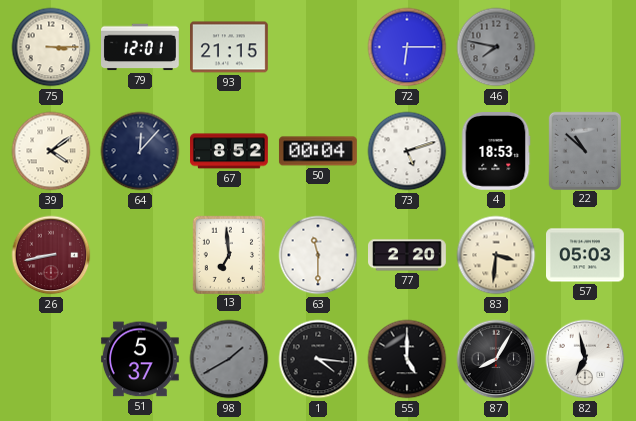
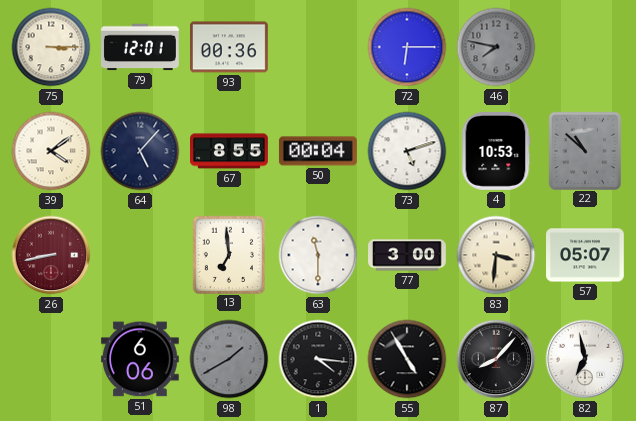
93: 21:15 -> 00:36
64: 12:07 -> 5:07
67: 8:52 -> 8:55
4: 18:53 -> 10:53
77: 2:20 -> 3:00
57: 05:03 -> 05:07
51: 5:37 -> 6:06
55: 5:00 -> 4:55
87: 8:05 -> 8:07
